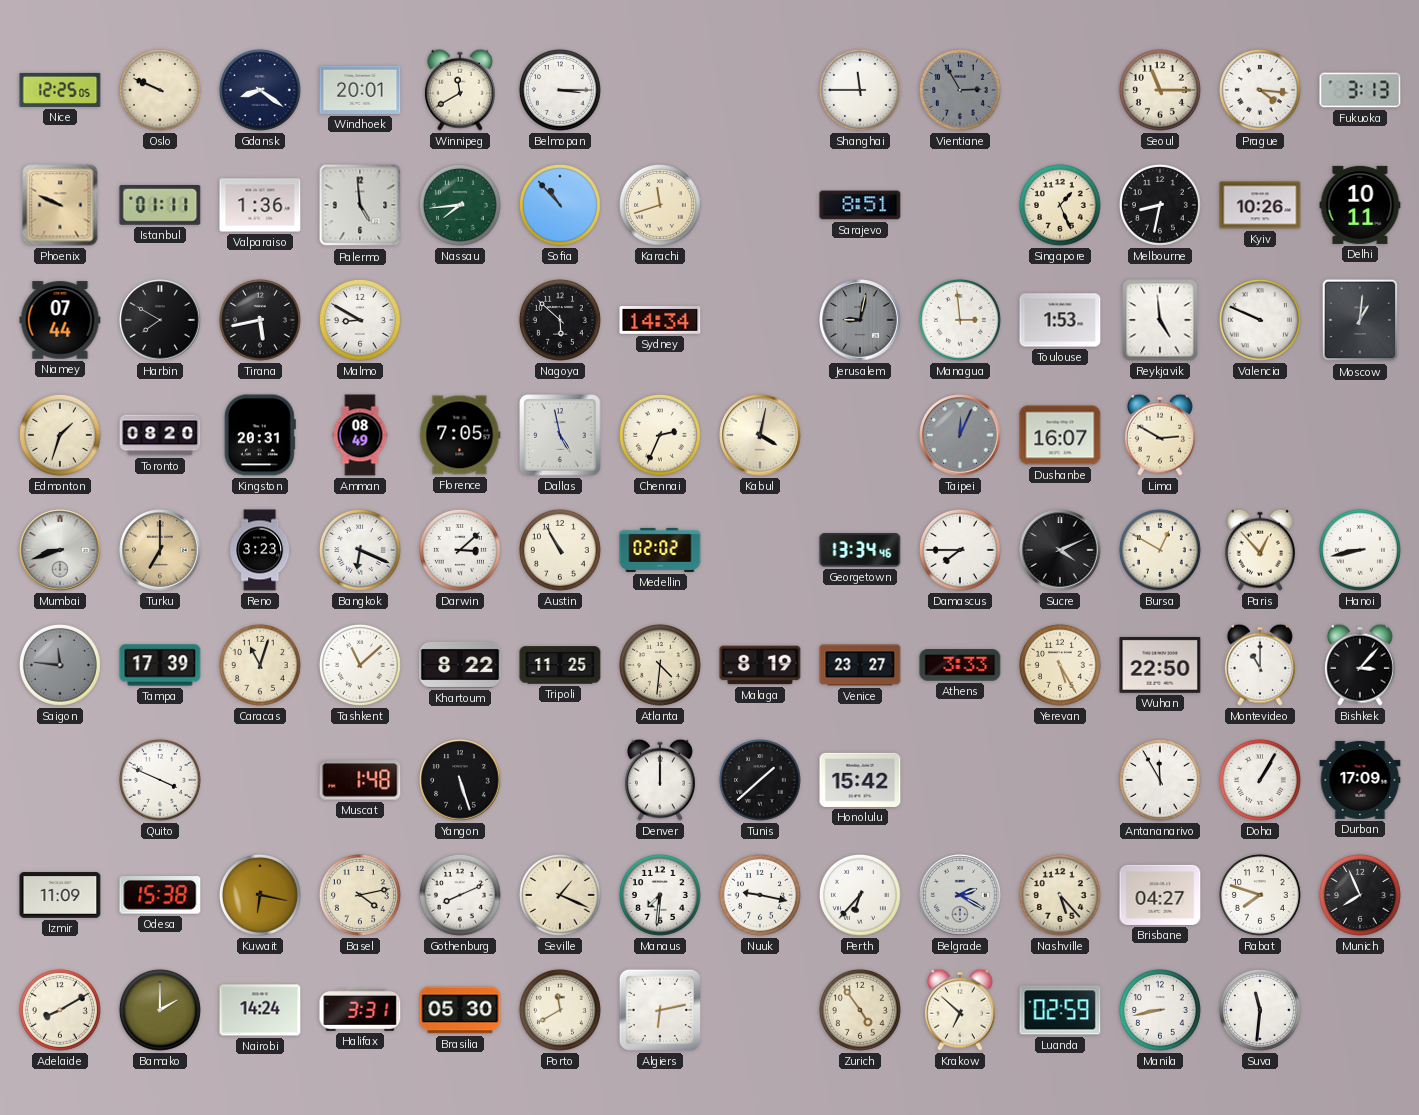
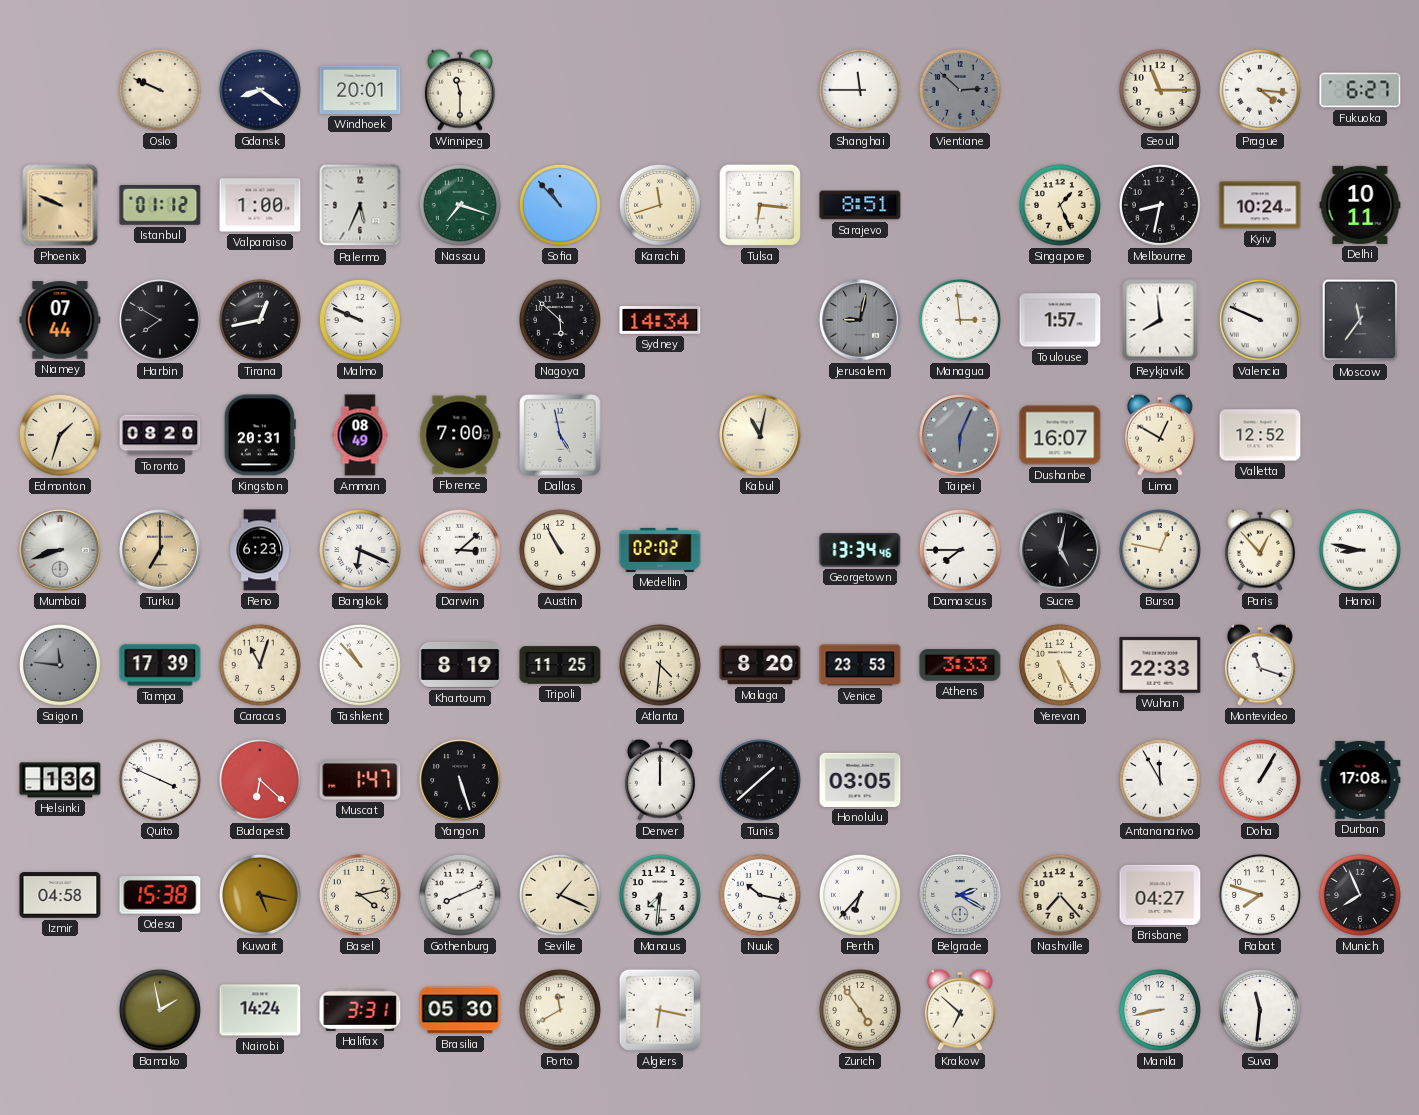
Nice: 12:25 -> none
Winnipeg: 11:40 -> 11:30
Belmopan: 3:15 -> none
Vientiane: 2:55 -> 2:52
Fukuoka: 3:13 -> 6:27
Istanbul: 01:11 -> 01:12
Valparaiso: 1:36 -> 1:00
Palermo: 4:59 -> 5:34
Nassau: 7:44 -> 7:18
Tulsa: none -> 6:16
Kyiv: 10:26 -> 10:24
Tirana: 5:43 -> 12:43
Malmo: 8:50 -> 9:49
Toulouse: 1:53 -> 1:57
Reykjavik: 4:59 -> 7:59
Moscow: 1:01 -> 11:36
Florence: 7:05 -> 7:00
Chennai: 2:34 -> none
Kabul: 4:02 -> 11:02
Taipei: 12:04 -> 6:04
Lima: 2:50 -> 12:50
Valletta: none -> 12:52
Reno: 3:23 -> 6:23
Sucre: 4:11 -> 5:02
Bursa: 12:50 -> 12:47
Hanoi: 8:43 -> 8:47
Tashkent: 11:08 -> 10:53
Khartoum: 8:22 -> 8:19
Malaga: 8:19 -> 8:20
Venice: 23:27 -> 23:53
Wuhan: 22:50 -> 22:33
Montevideo: 11:00 -> 11:18
Bishkek: 3:07 -> none
Helsinki: none -> 1:36
Budapest: none -> 6:22
Muscat: 1:48 -> 1:47
Honolulu: 15:42 -> 03:05
Durban: 17:09 -> 17:08
Izmir: 11:09 -> 04:58
Kuwait: 6:17 -> 5:17
Nuuk: 9:17 -> 10:17
Nashville: 5:23 -> 7:23
Adelaide: 8:10 -> none
Bamako: 2:00 -> 1:58
Algiers: 6:13 -> 6:17
Luanda: 02:59 -> none
